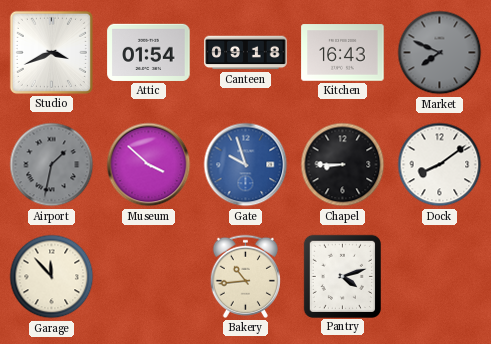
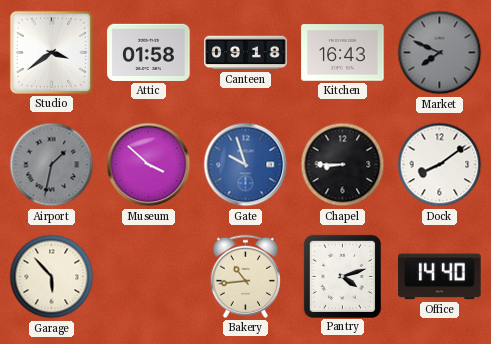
Studio: 3:41 -> 3:39
Attic: 01:54 -> 01:58
Garage: 11:53 -> 5:53
Office: none -> 14:40
